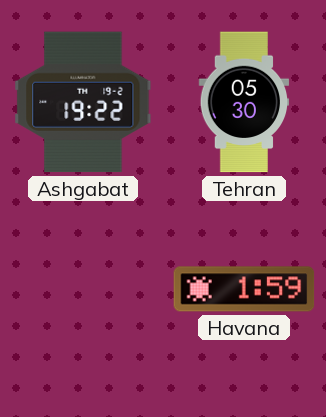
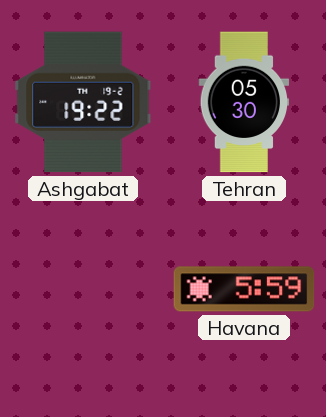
Havana: 1:59 -> 5:59
